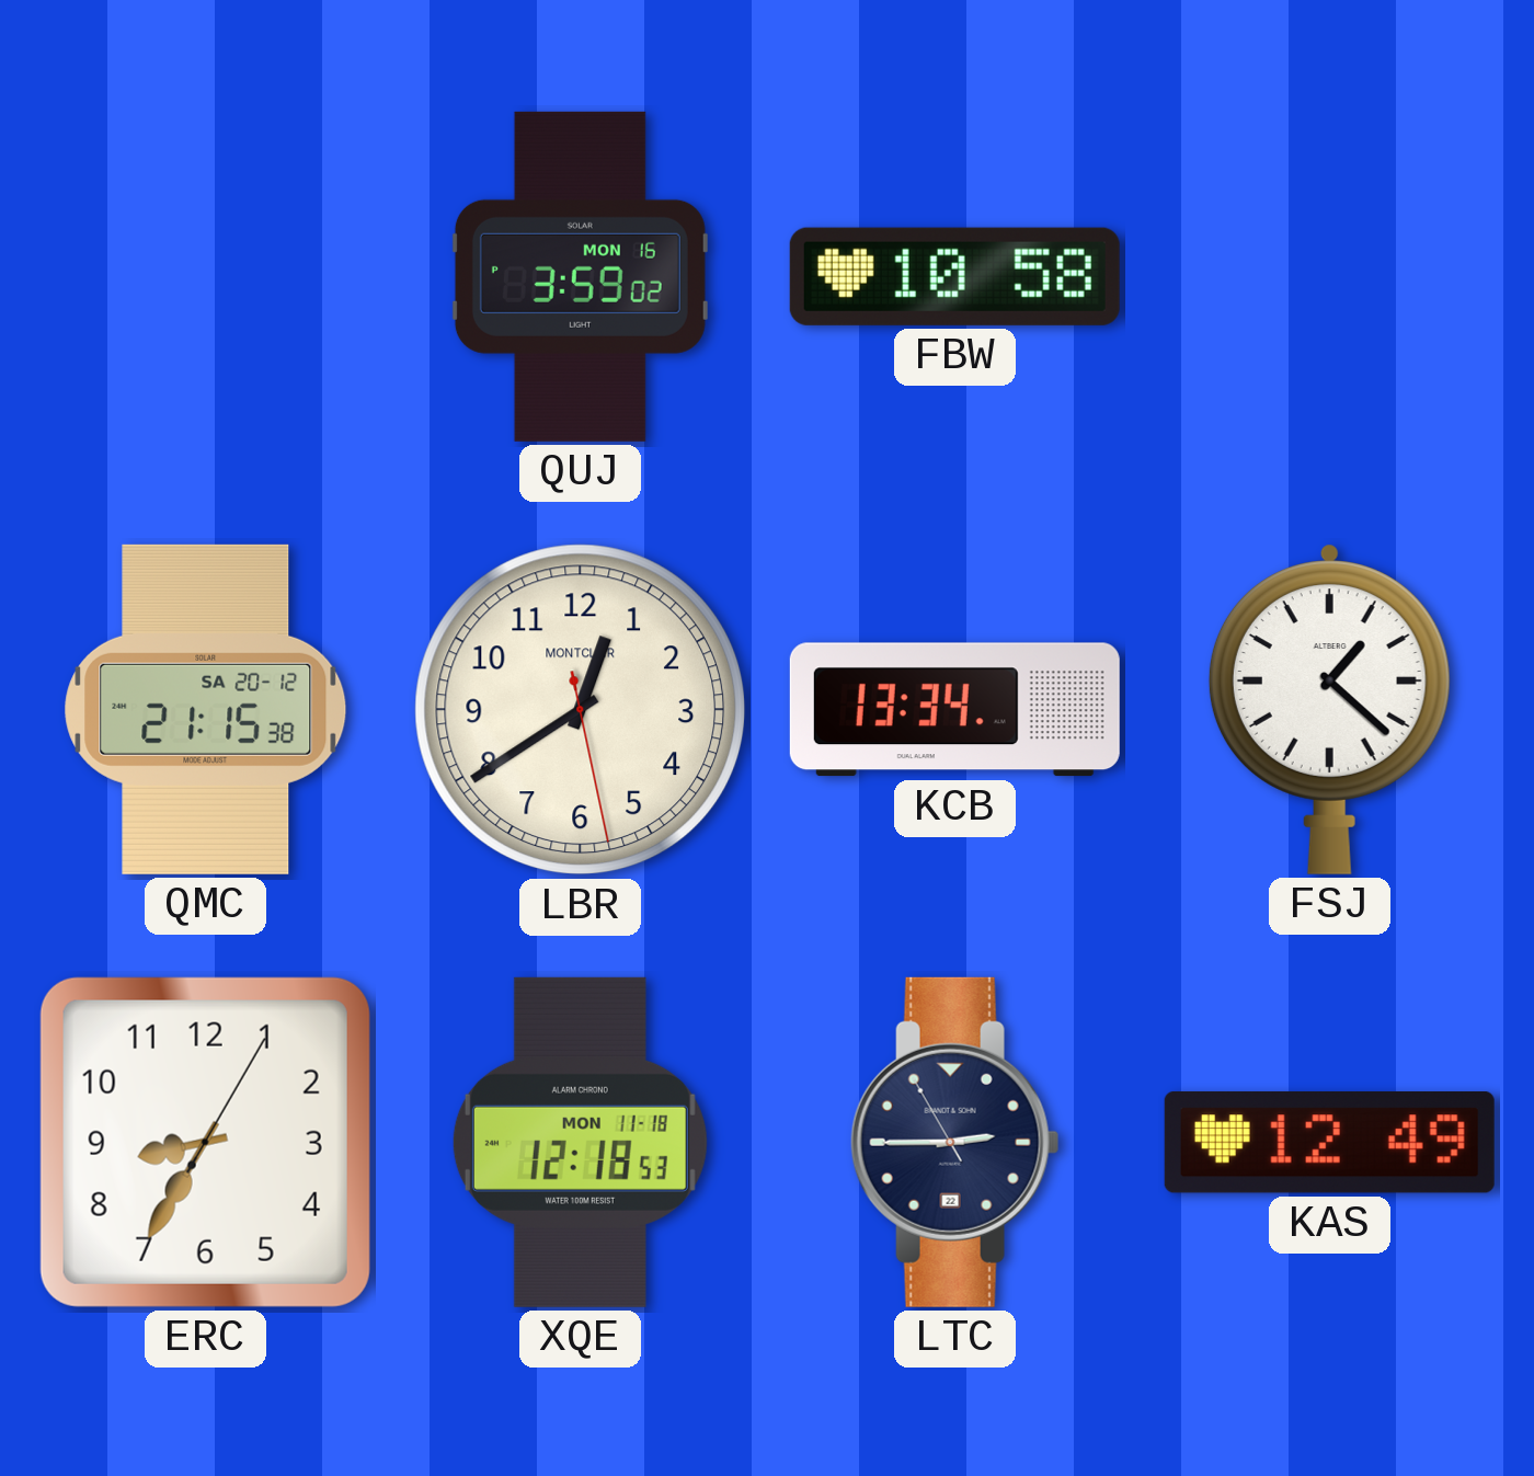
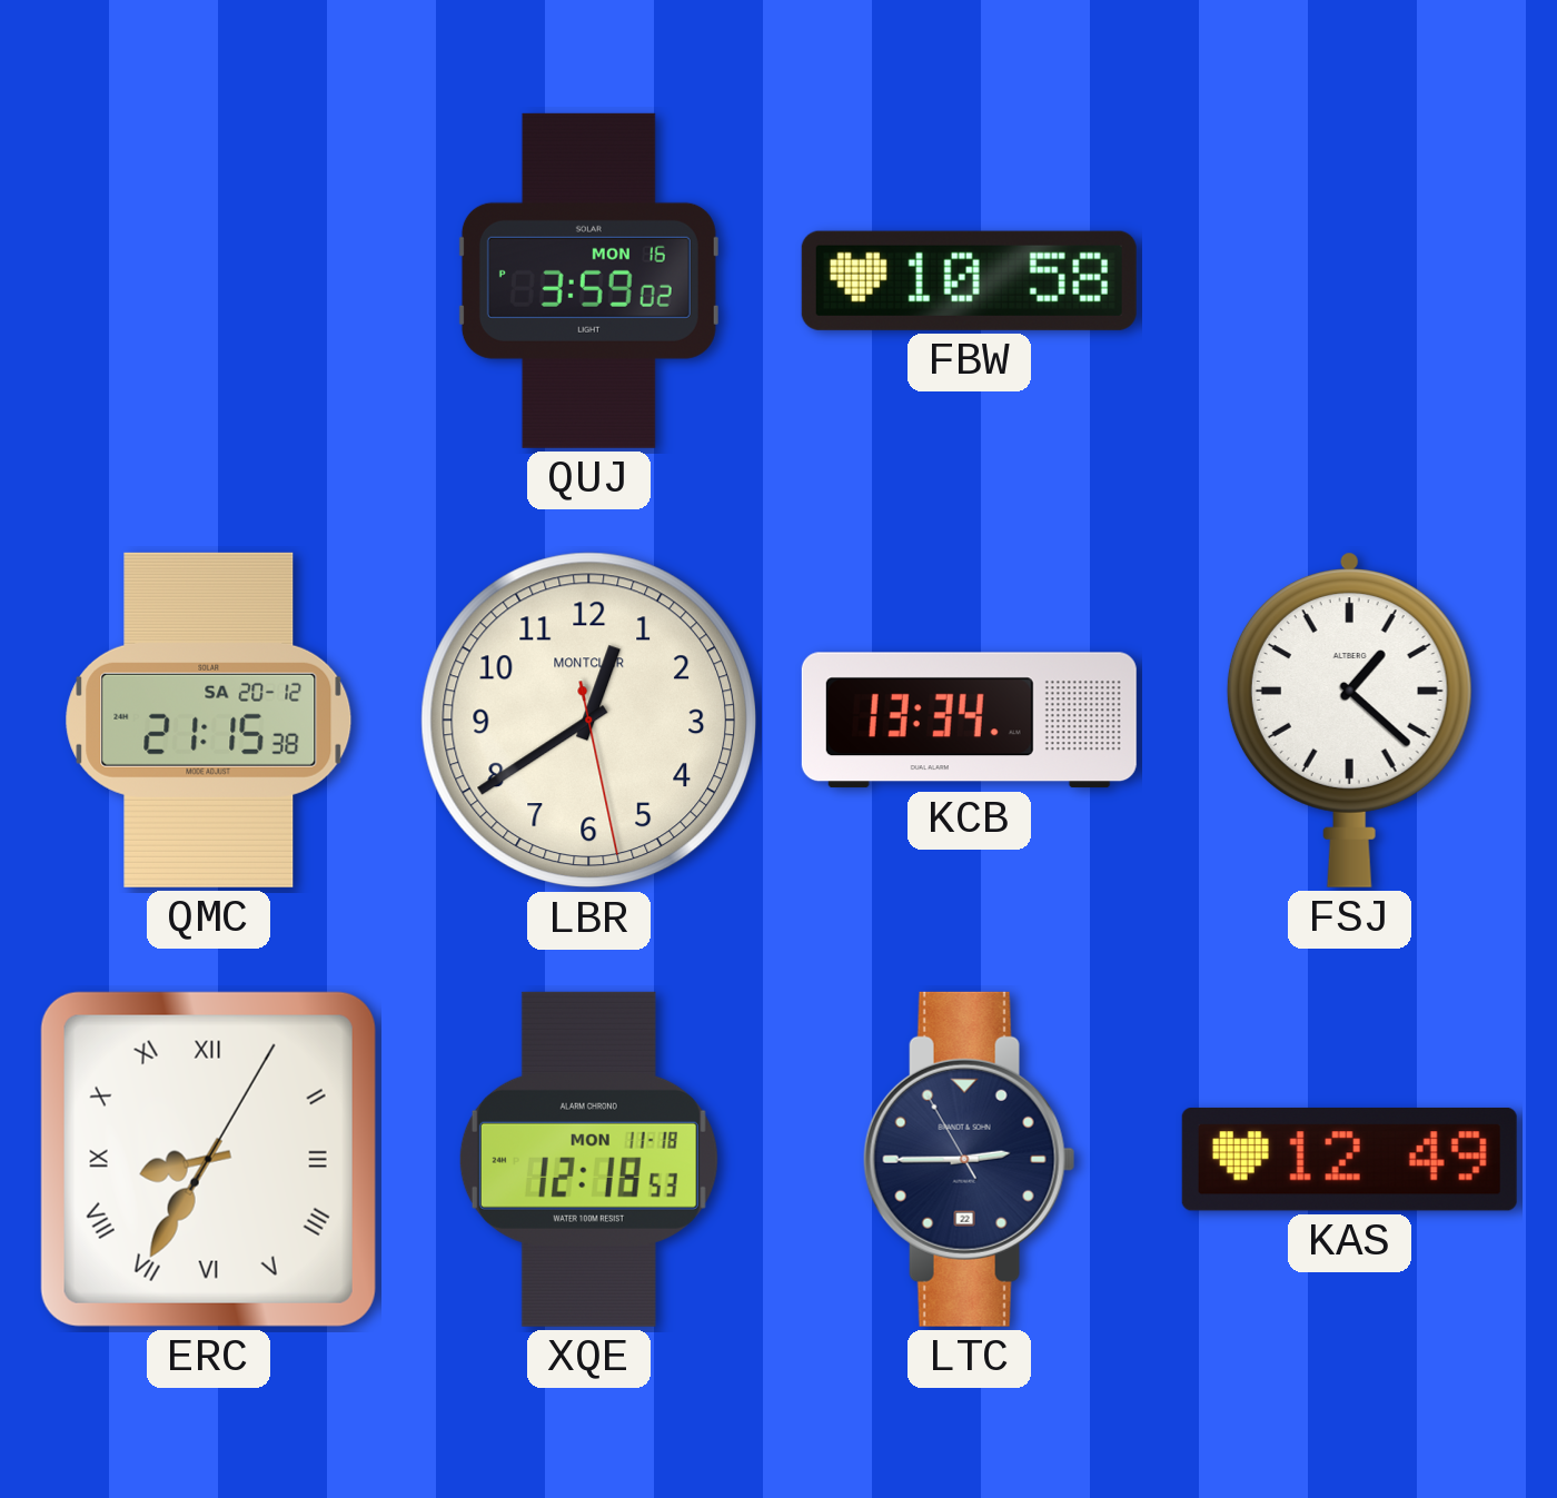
ERC numerals: Arabic -> Roman
